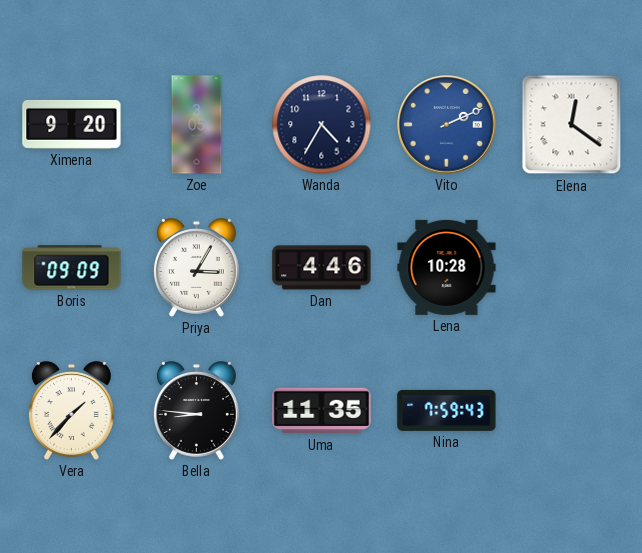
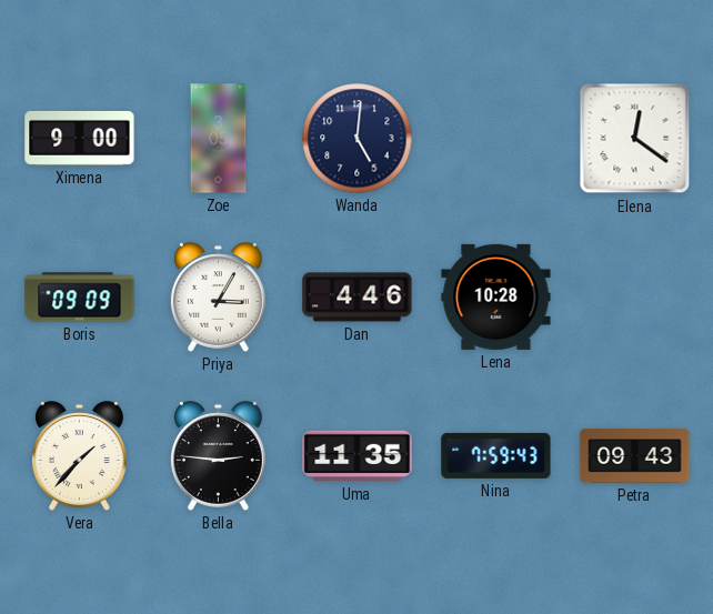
Ximena: 9:20 -> 9:00
Wanda: 4:35 -> 5:01
Vito: 2:11 -> none
Bella: 8:46 -> 2:46
Petra: none -> 09:43
